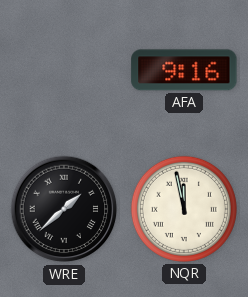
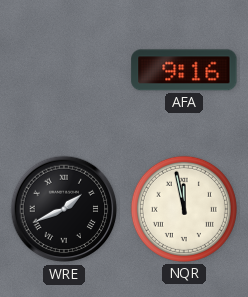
WRE: 1:38 -> 1:41
